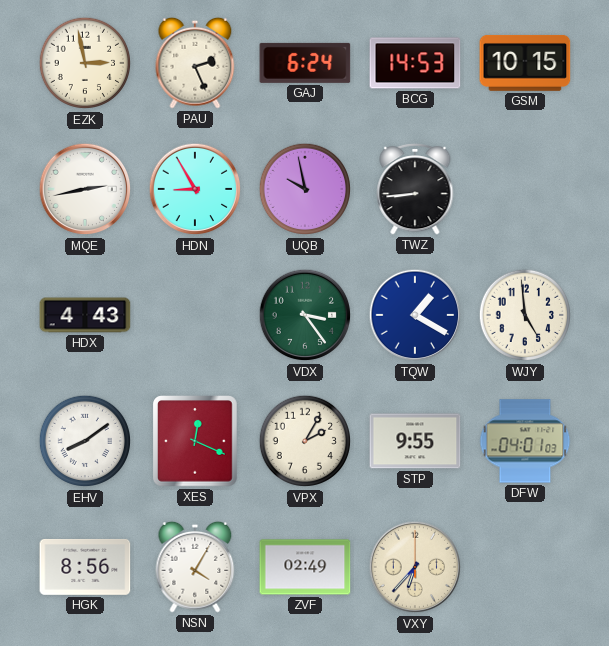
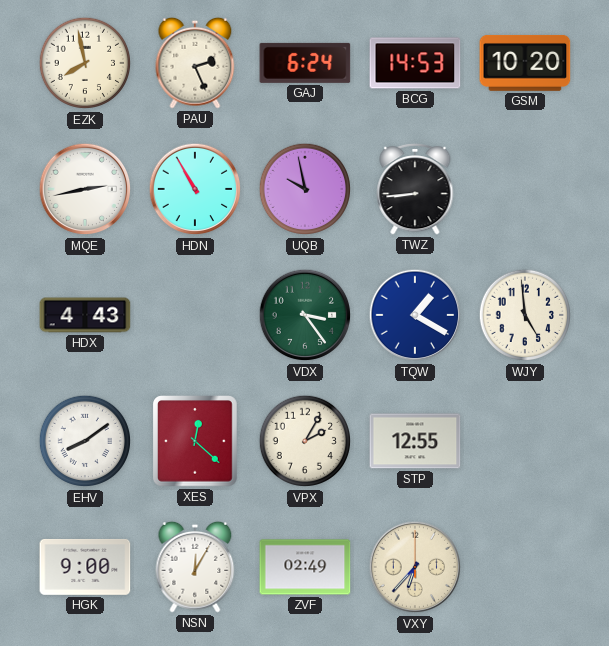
EZK: 2:58 -> 7:58
GSM: 10:15 -> 10:20
HDN: 8:55 -> 10:55
XES: 12:19 -> 12:22
STP: 9:55 -> 12:55
DFW: 04:01 -> none
HGK: 8:56 -> 9:00
NSN: 4:05 -> 12:05
